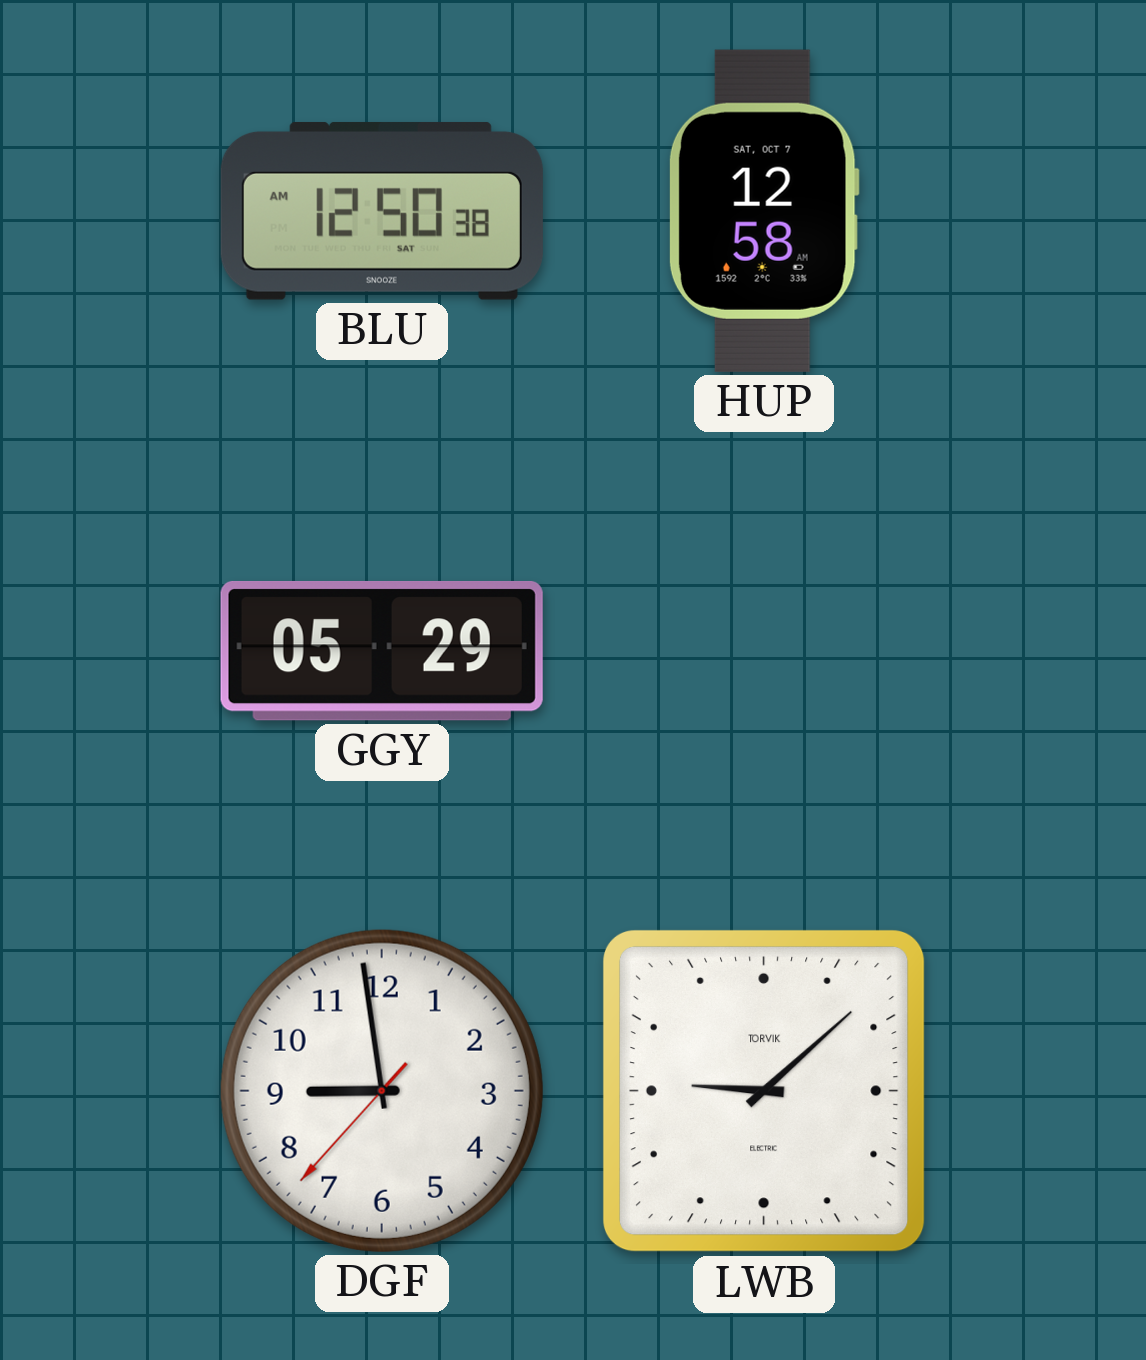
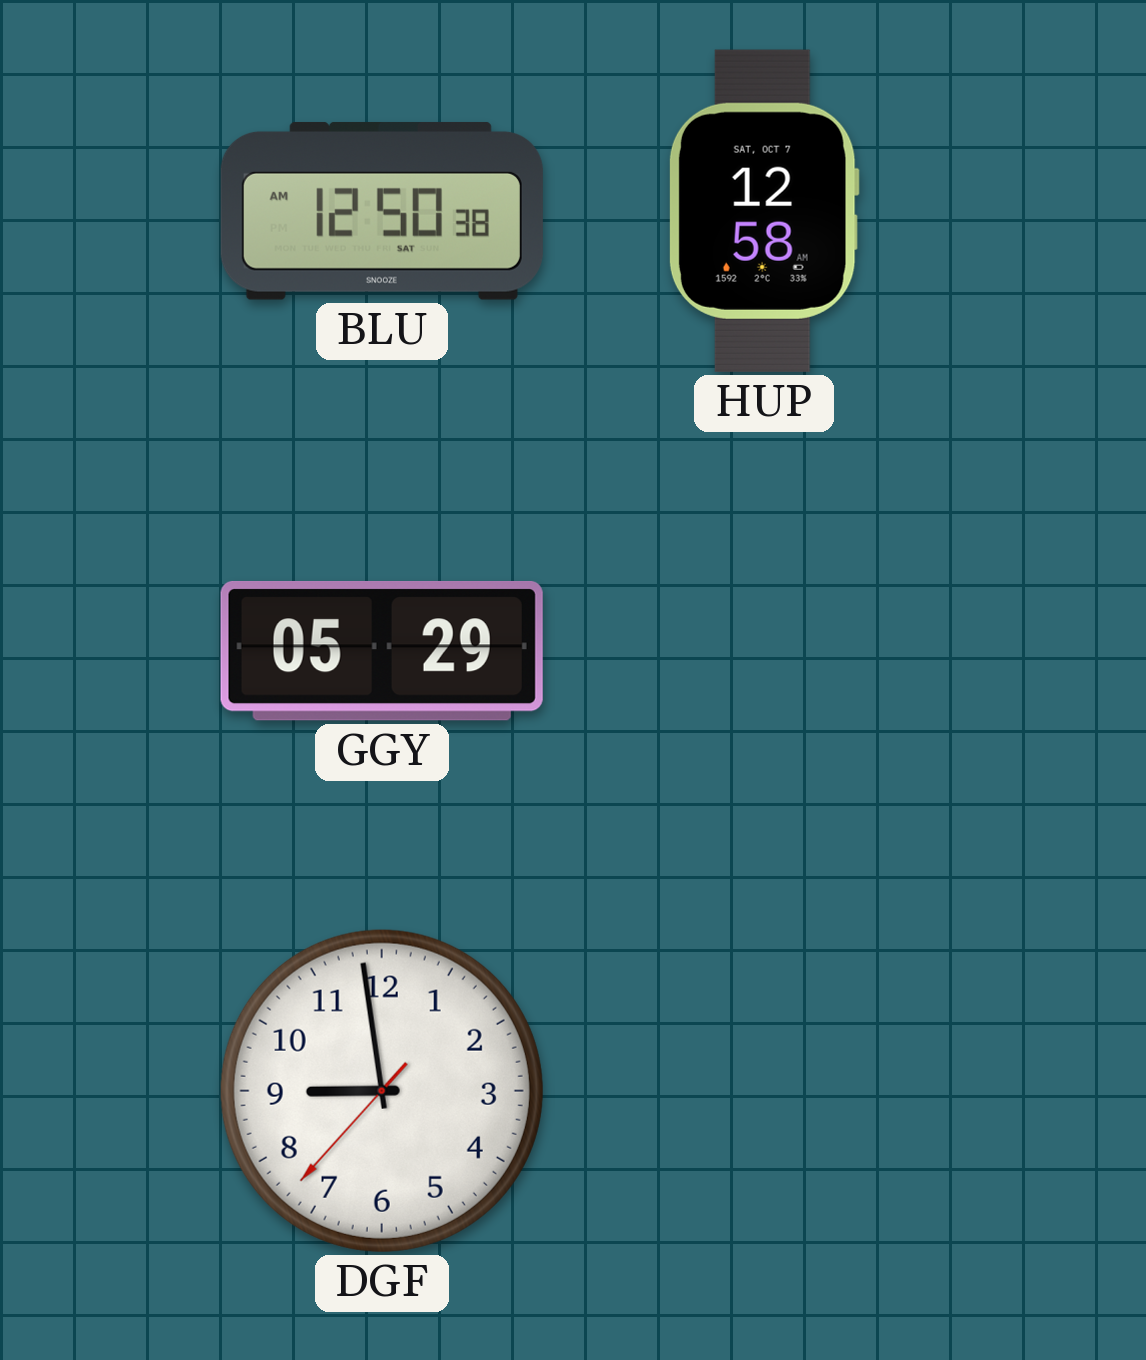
LWB: 9:08 -> none
